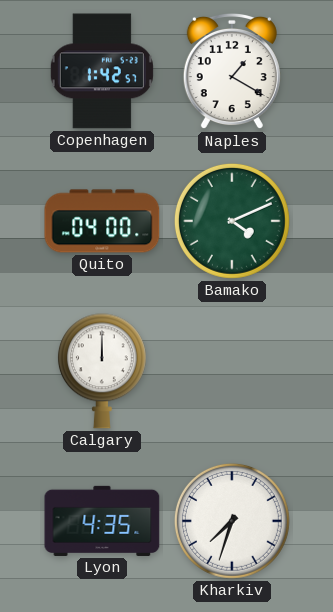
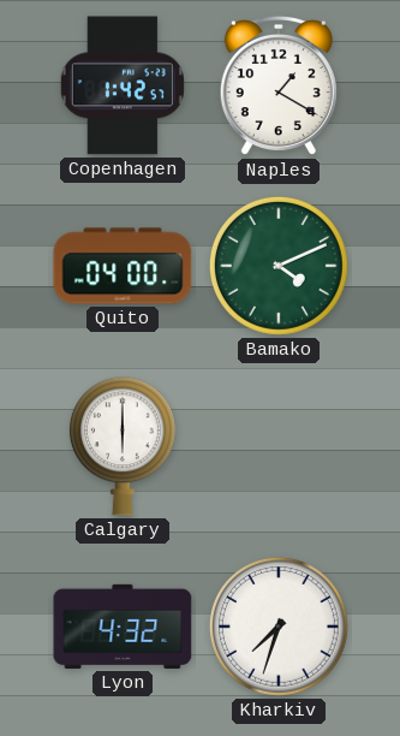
Calgary: 12:00 -> 6:00
Lyon: 4:35 -> 4:32
